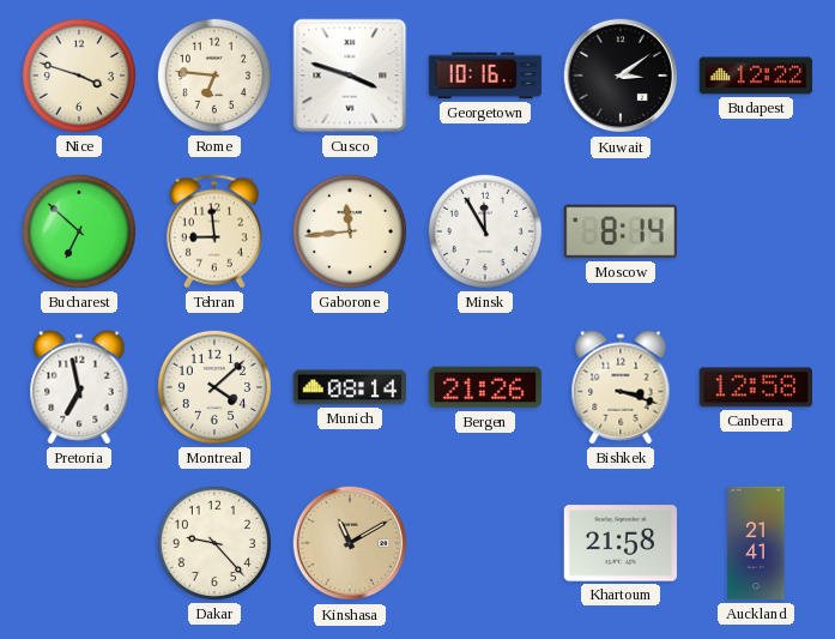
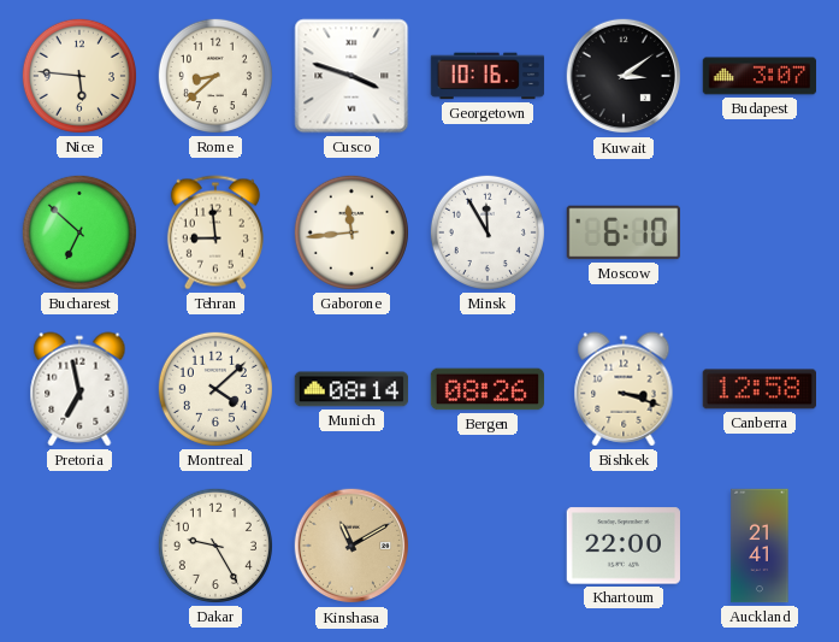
Nice: 3:48 -> 5:46
Rome: 6:46 -> 8:38
Budapest: 12:22 -> 3:07
Moscow: 8:14 -> 6:10
Bergen: 21:26 -> 08:26
Dakar: 9:23 -> 9:25
Khartoum: 21:58 -> 22:00
